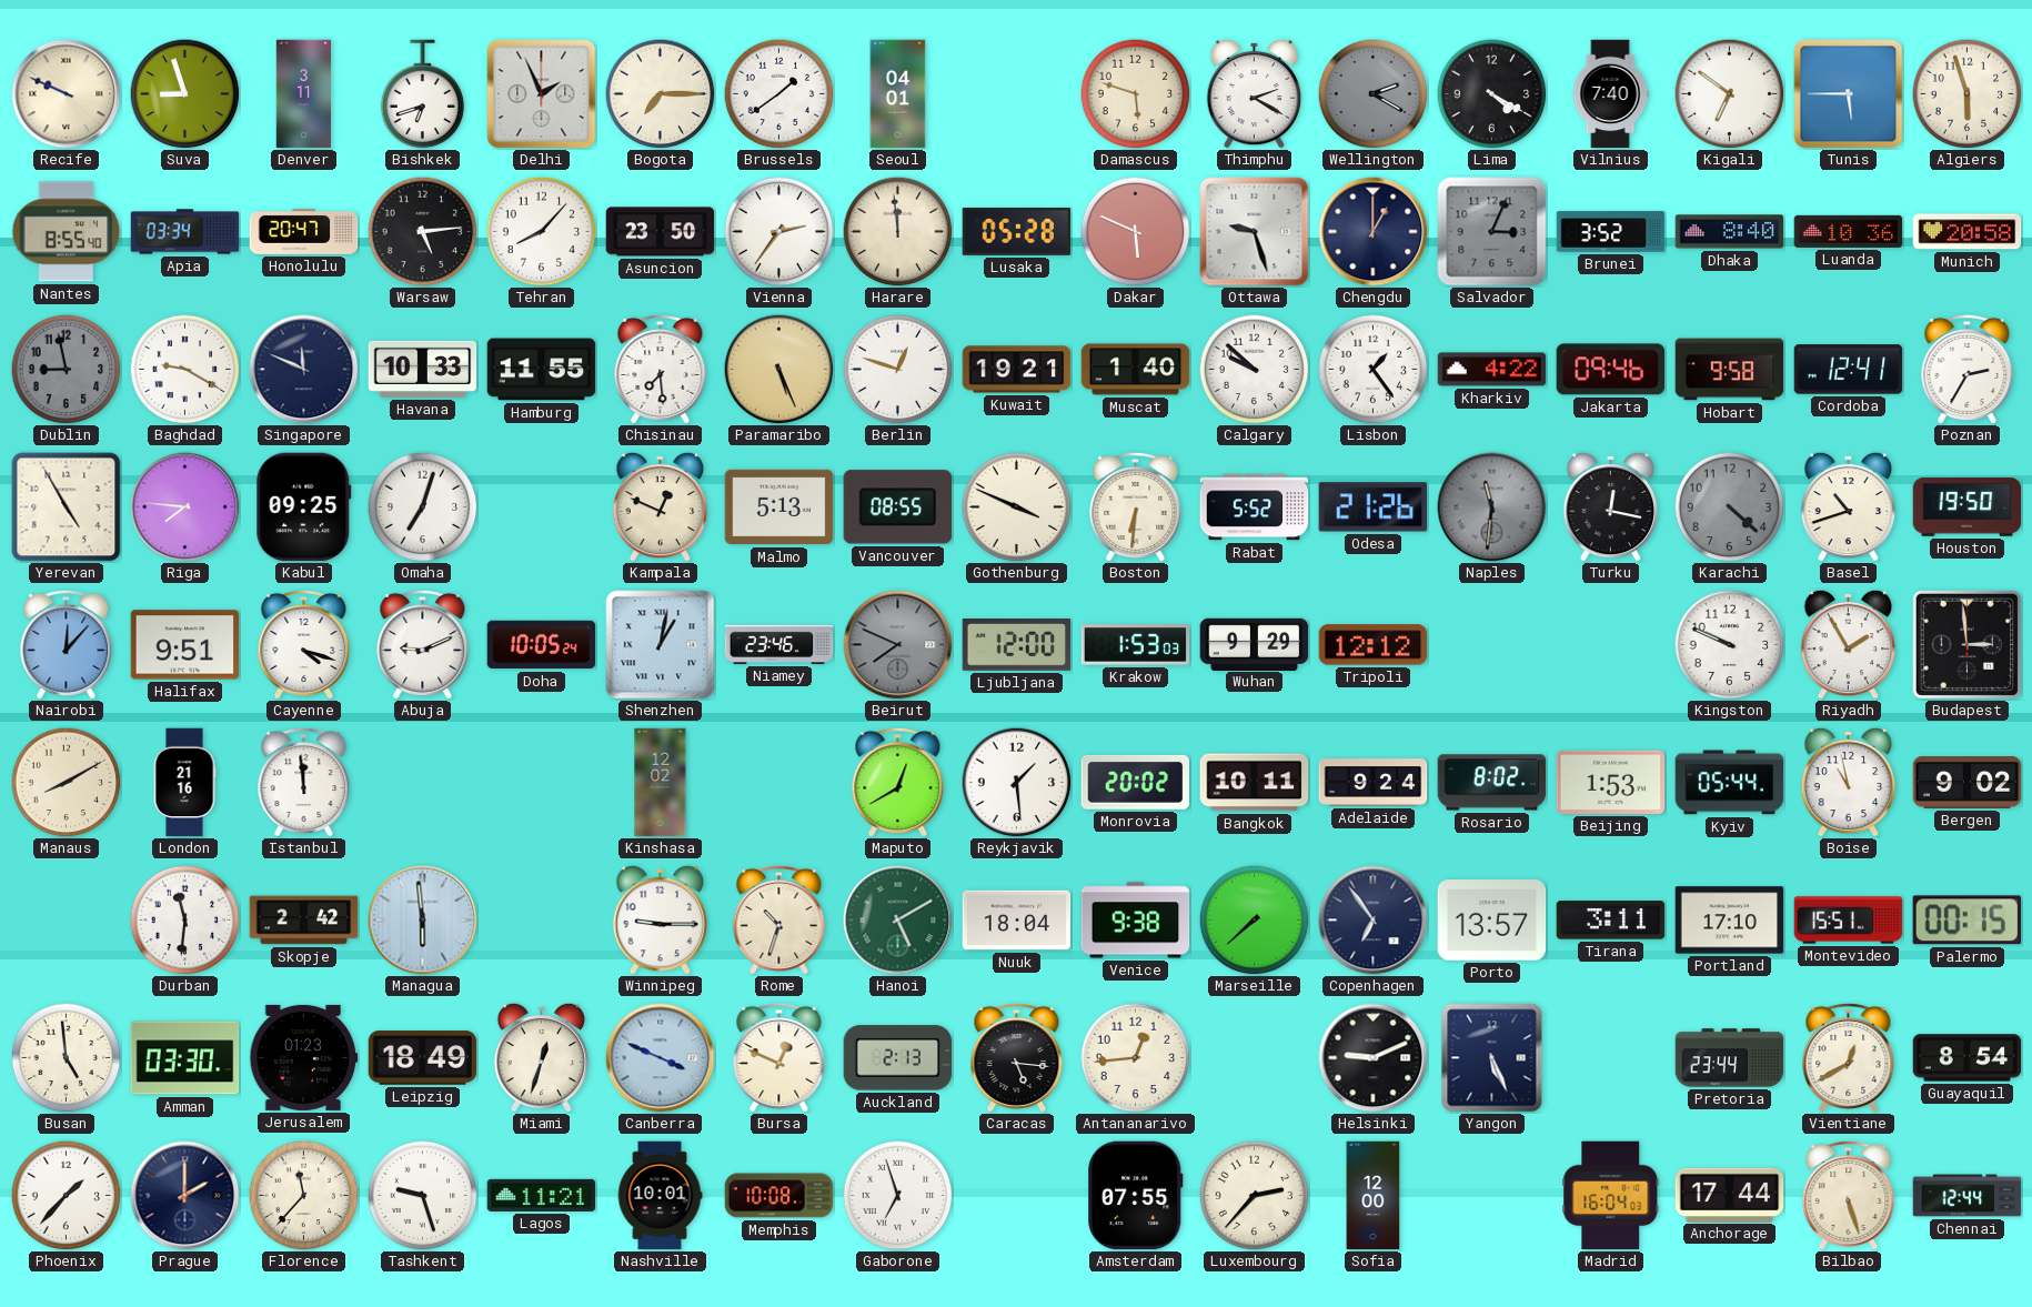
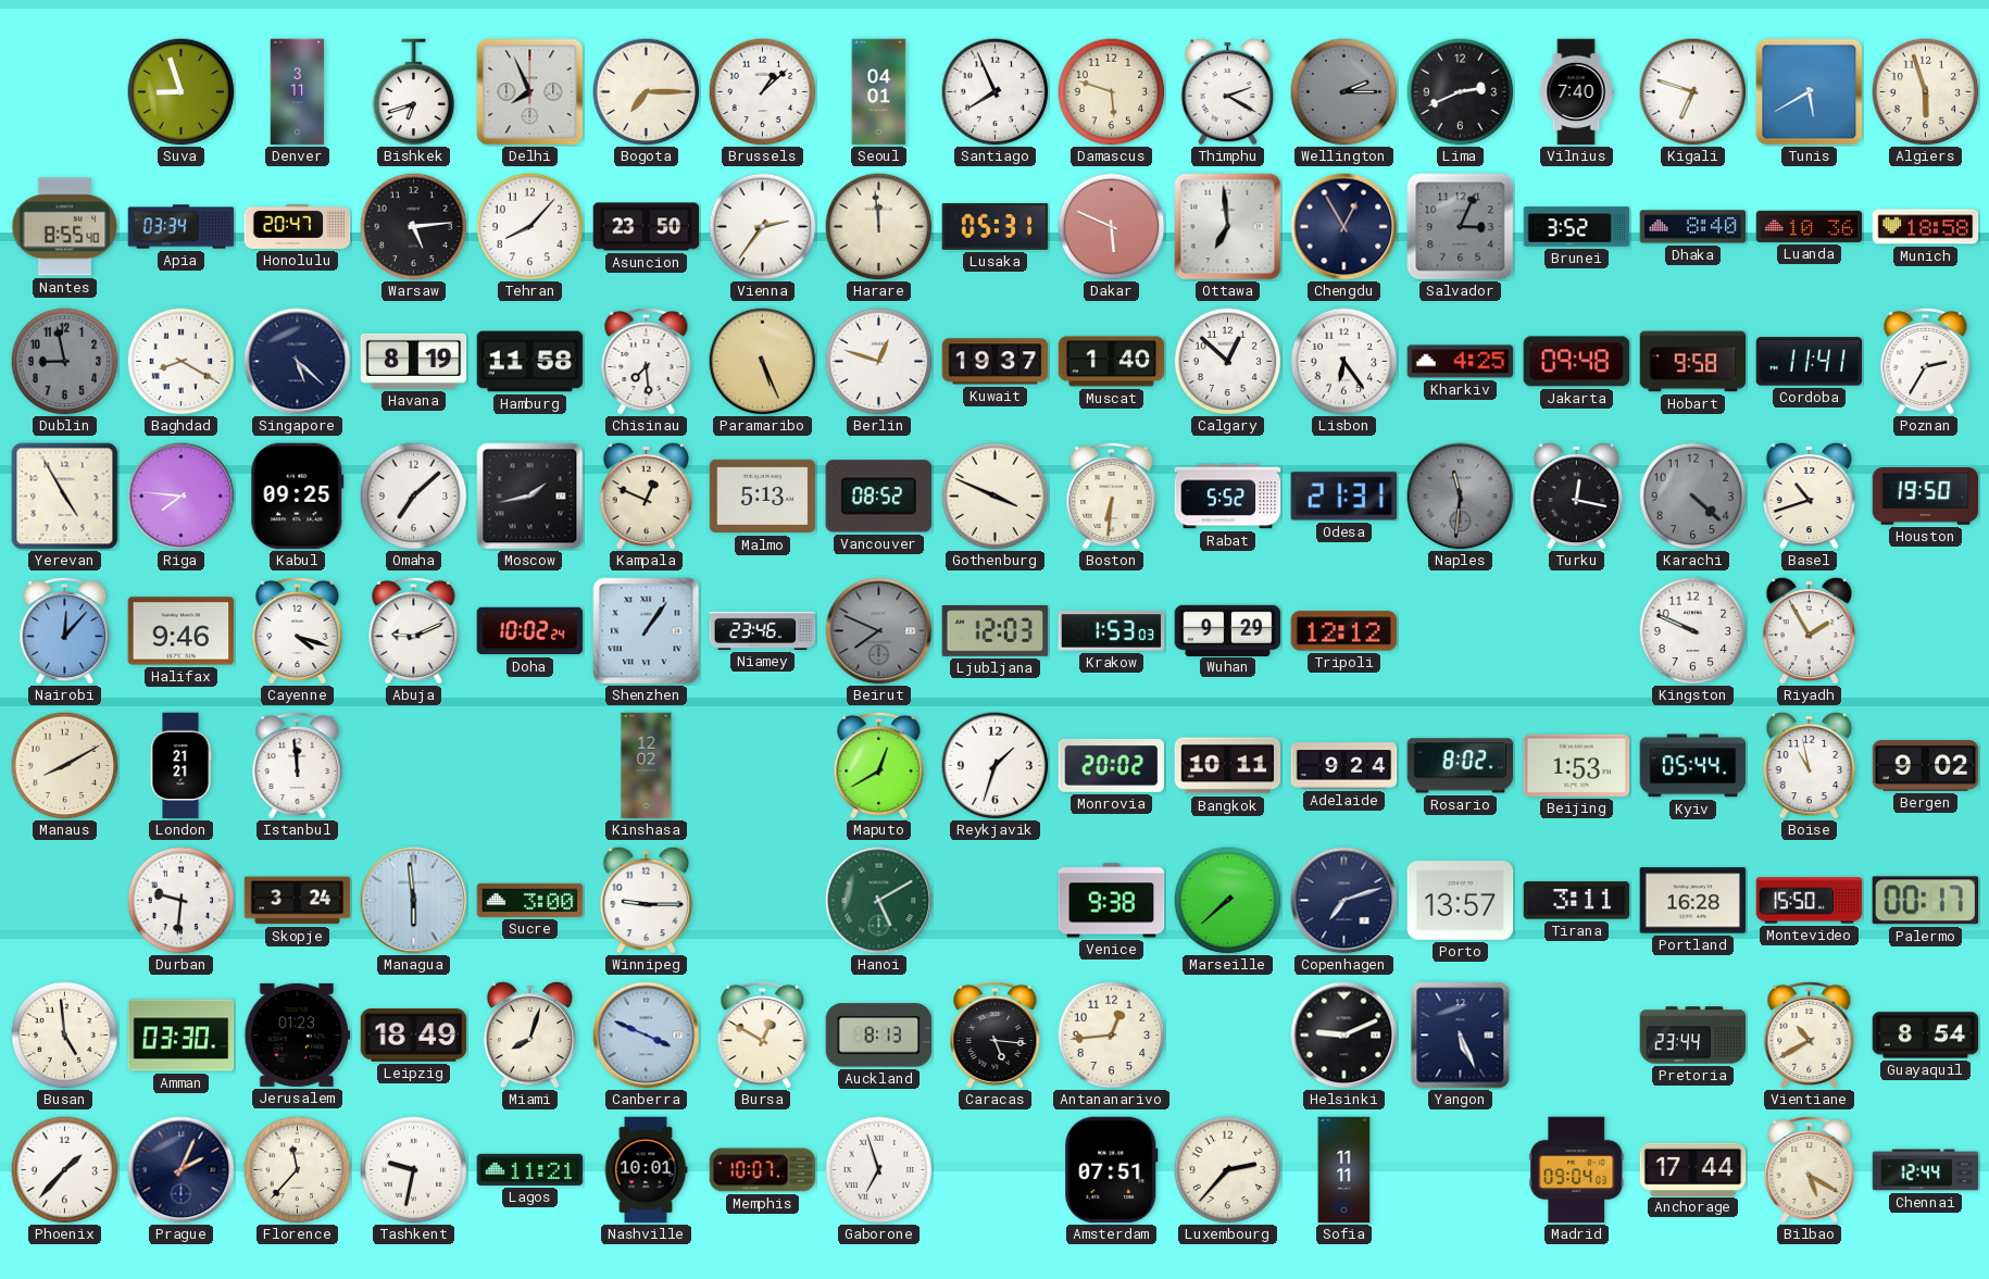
Recife: 9:49 -> none
Delhi: 1:56 -> 7:56
Brussels: 1:39 -> 1:08
Santiago: none -> 7:56
Wellington: 2:20 -> 2:15
Lima: 4:20 -> 2:41
Kigali: 6:51 -> 6:48
Tunis: 5:45 -> 5:40
Lusaka: 05:28 -> 05:31
Ottawa: 9:27 -> 6:59
Chengdu: 1:00 -> 12:55
Munich: 20:58 -> 18:58
Baghdad: 9:20 -> 8:20
Singapore: 11:49 -> 5:22
Havana: 10:33 -> 8:19
Hamburg: 11:55 -> 11:58
Kuwait: 19:21 -> 19:37
Calgary: 9:52 -> 12:52
Lisbon: 1:24 -> 6:24
Kharkiv: 4:22 -> 4:25
Jakarta: 09:46 -> 09:48
Cordoba: 12:41 -> 11:41
Omaha: 7:03 -> 7:08
Moscow: none -> 1:43
Vancouver: 08:55 -> 08:52
Odesa: 21:26 -> 21:31
Halifax: 9:51 -> 9:46
Doha: 10:05 -> 10:02
Shenzhen: 1:02 -> 1:06
Ljubljana: 12:00 -> 12:03
Budapest: 2:59 -> none
London: 21:16 -> 21:21
Reykjavik: 1:29 -> 1:33
Durban: 11:31 -> 9:31
Skopje: 2:42 -> 3:24
Sucre: none -> 3:00
Rome: 10:33 -> none
Nuuk: 18:04 -> none
Copenhagen: 6:54 -> 7:12
Portland: 17:10 -> 16:28
Montevideo: 15:51 -> 15:50
Palermo: 00:15 -> 00:17
Miami: 12:33 -> 8:03
Bursa: 12:49 -> 12:50
Auckland: 2:13 -> 8:13
Vientiane: 12:40 -> 10:40
Prague: 2:00 -> 2:04
Tashkent: 9:27 -> 9:32
Memphis: 10:08 -> 10:07
Amsterdam: 07:55 -> 07:51
Sofia: 12:00 -> 11:11
Madrid: 16:04 -> 09:04
Bilbao: 5:27 -> 5:20
